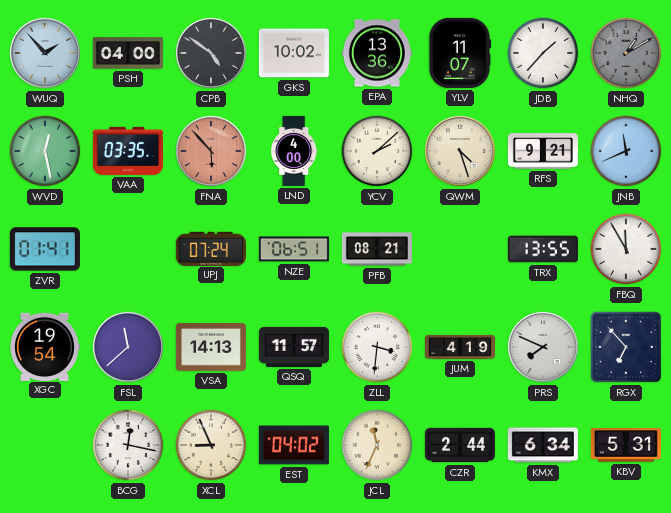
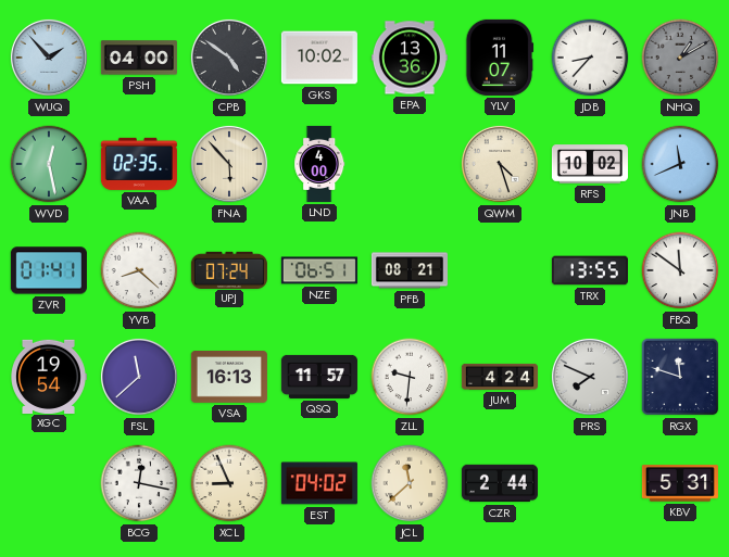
JDB: 1:37 -> 8:37
VAA: 03:35 -> 02:35
FNA dial: salmon -> cream
YCV: 2:08 -> none
RFS: 9:21 -> 10:02
YVB: none -> 8:22
FBQ: 11:55 -> 11:51
VSA: 14:13 -> 16:13
ZLL: 3:31 -> 9:31
JUM: 4:19 -> 4:24
RGX: 6:53 -> 11:48
JCL: 11:34 -> 11:38
KMX: 6:34 -> none
